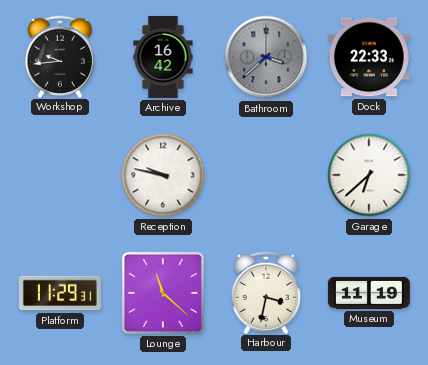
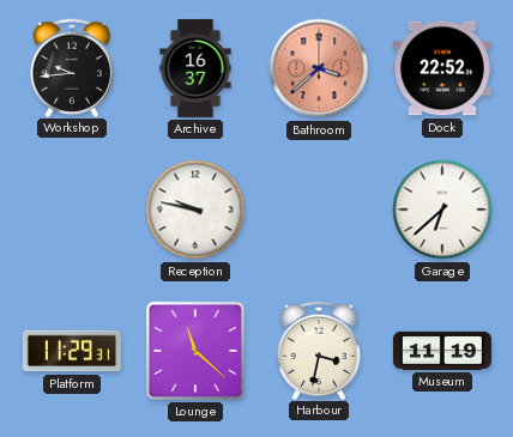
Archive: 16:42 -> 16:37
Bathroom dial: grey -> salmon
Dock: 22:33 -> 22:52
